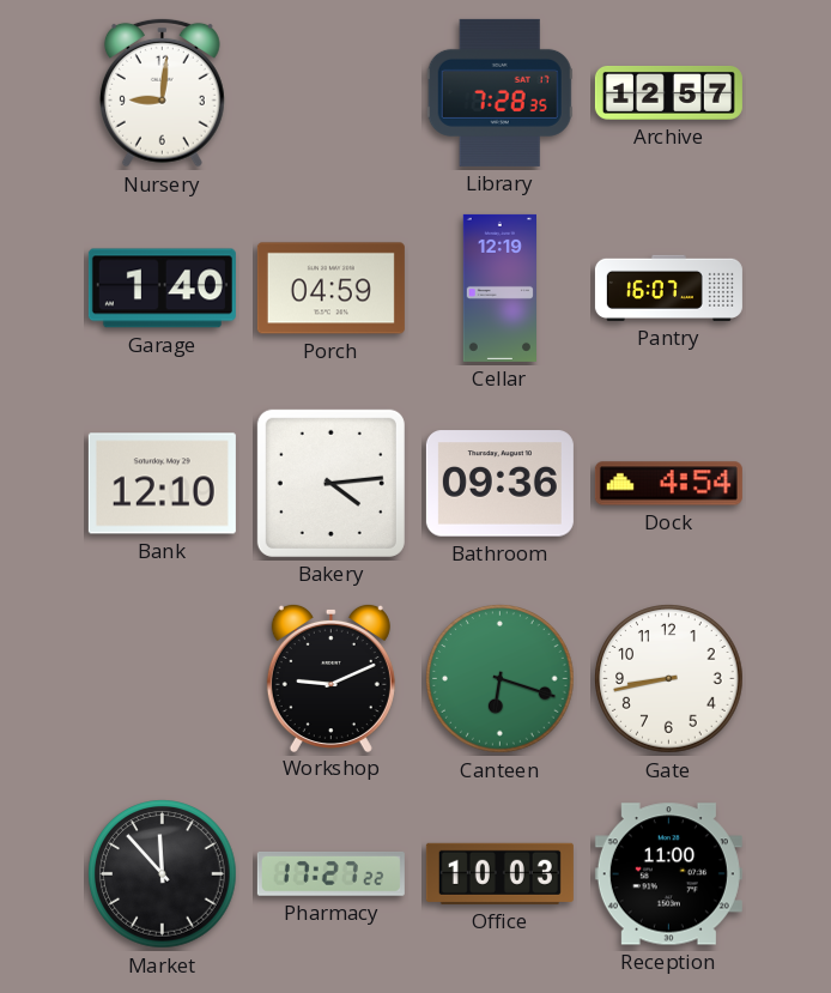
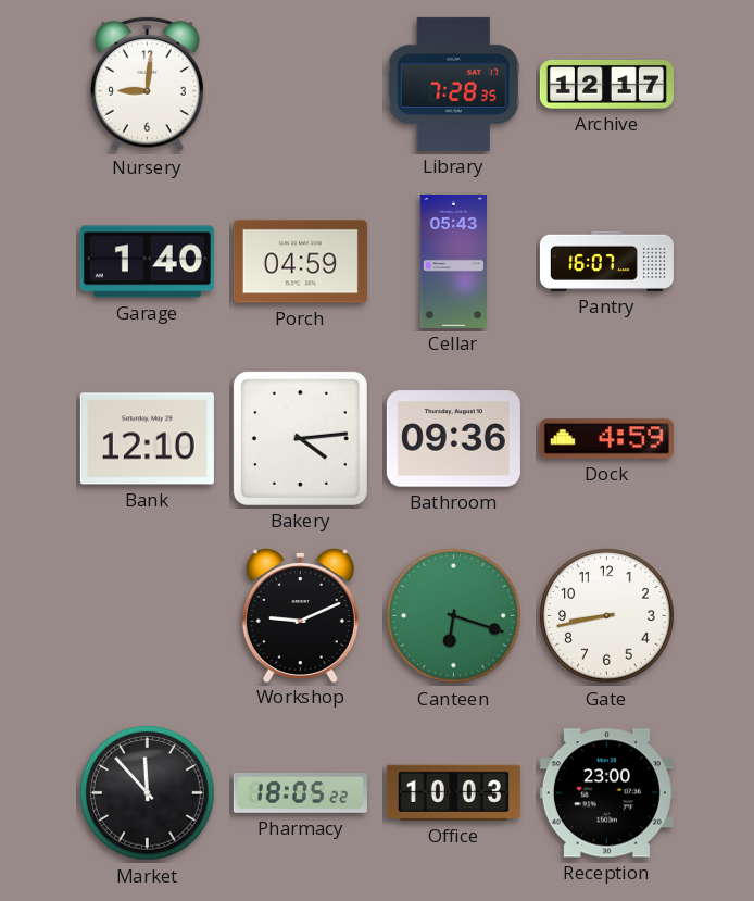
Archive: 12:57 -> 12:17
Cellar: 12:19 -> 05:43
Dock: 4:54 -> 4:59
Pharmacy: 17:27 -> 18:05
Reception: 11:00 -> 23:00
